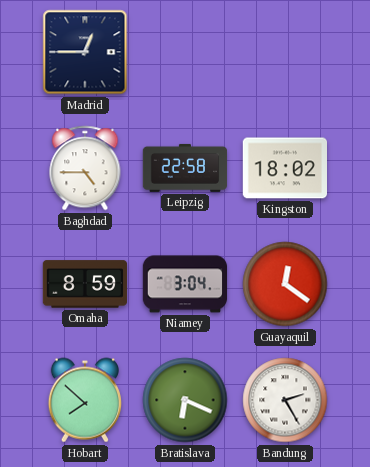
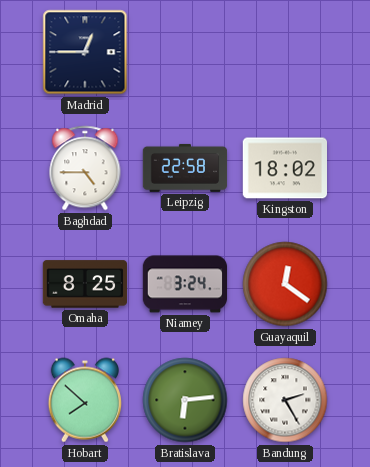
Omaha: 8:59 -> 8:25
Niamey: 3:04 -> 3:24
Bratislava: 6:19 -> 6:14
